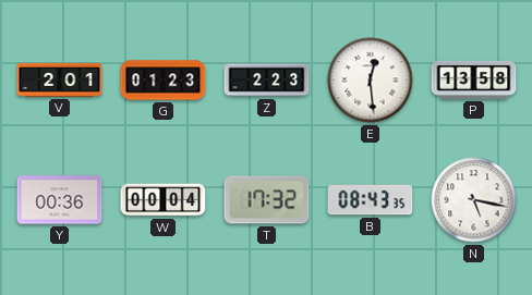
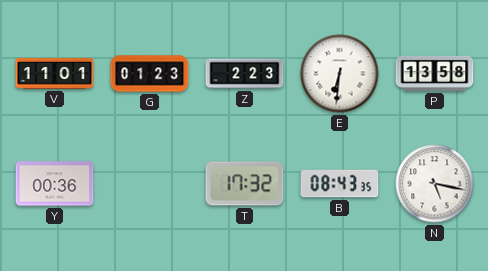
V: 2:01 -> 11:01
E: 12:29 -> 6:31
W: 00:04 -> none
